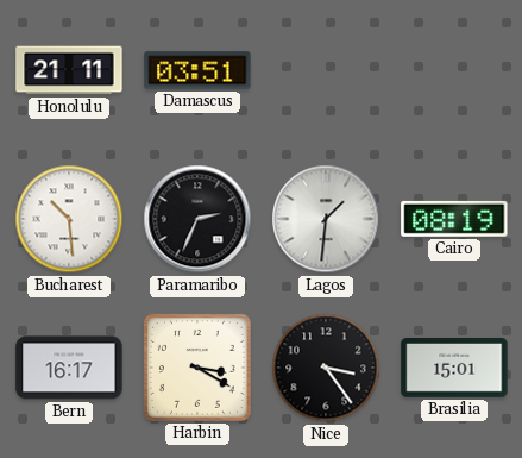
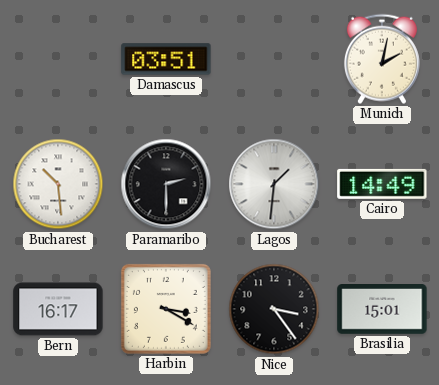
Honolulu: 21:11 -> none
Munich: none -> 2:02
Paramaribo: 2:34 -> 2:30
Cairo: 08:19 -> 14:49
